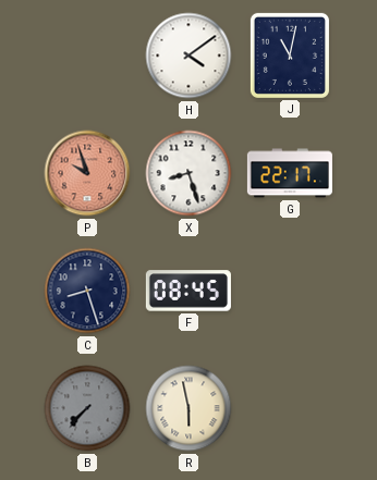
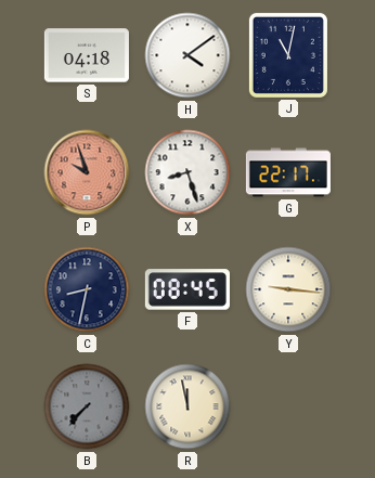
S: none -> 04:18
C: 8:27 -> 8:32
Y: none -> 9:16
R: 5:58 -> 11:58
